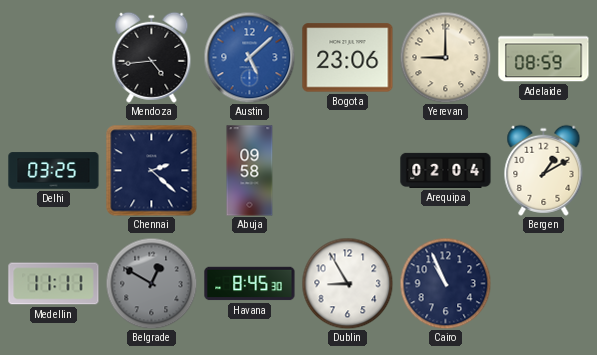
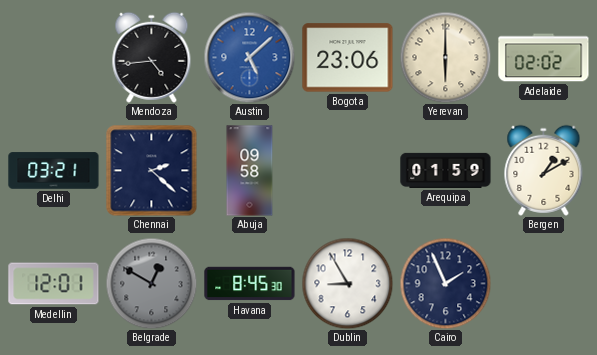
Yerevan: 9:00 -> 6:00
Adelaide: 08:59 -> 02:02
Delhi: 03:25 -> 03:21
Arequipa: 02:04 -> 01:59
Medellin: 11:11 -> 12:01
Cairo: 10:56 -> 1:56
